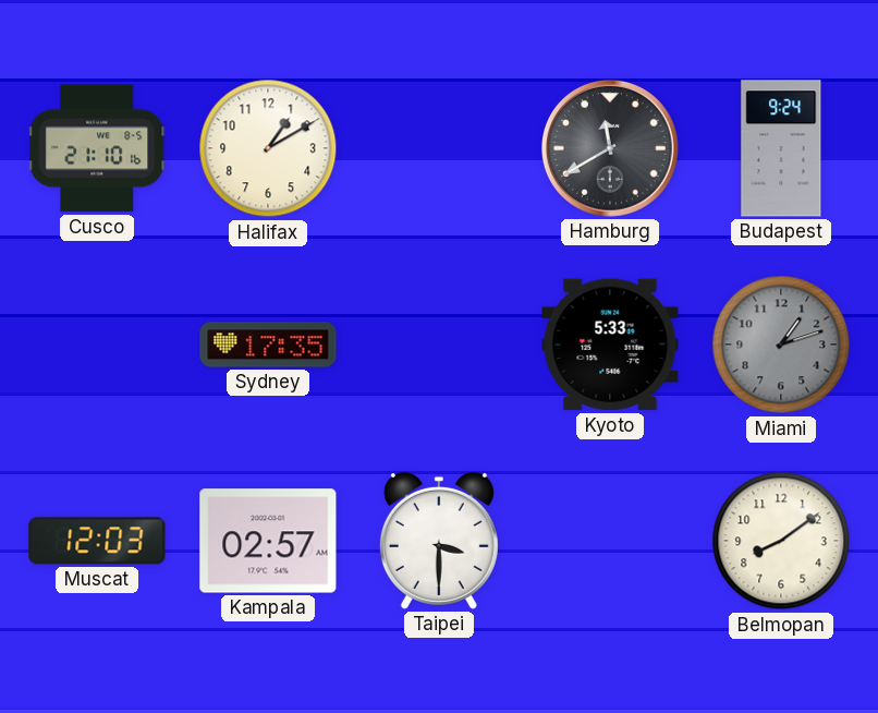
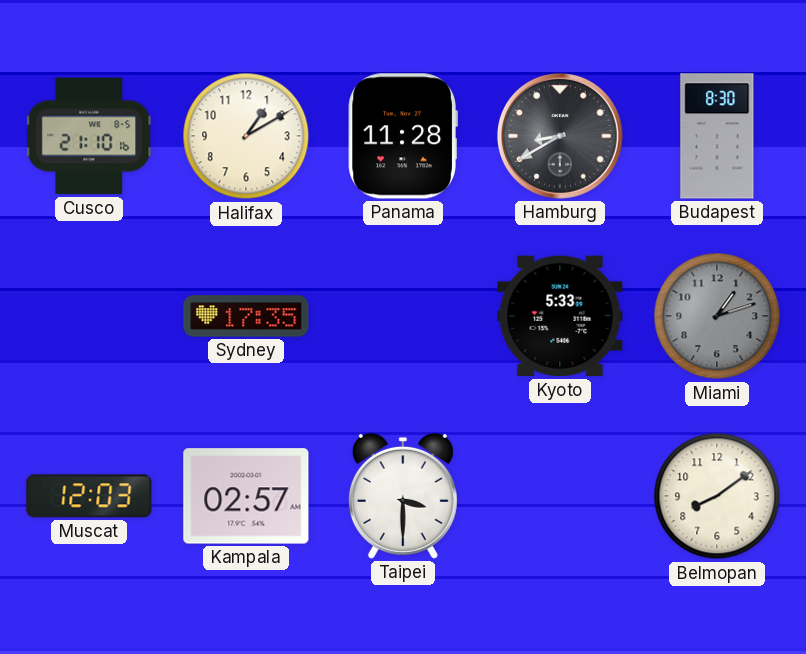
Panama: none -> 11:28
Hamburg: 11:40 -> 8:40
Budapest: 9:24 -> 8:30
